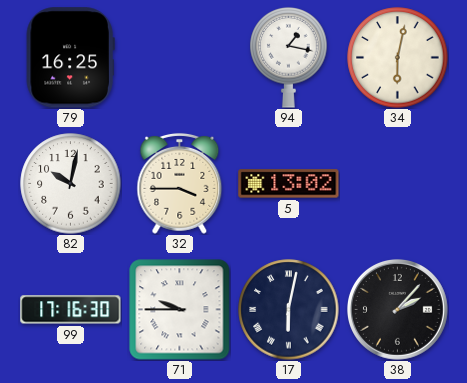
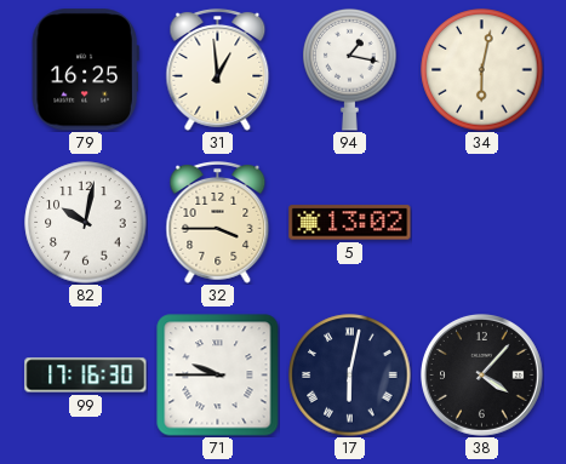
31: none -> 12:59
38: 2:07 -> 4:07
